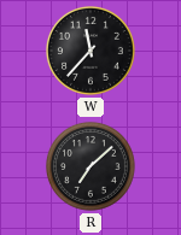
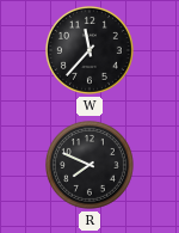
R: 7:08 -> 7:49
